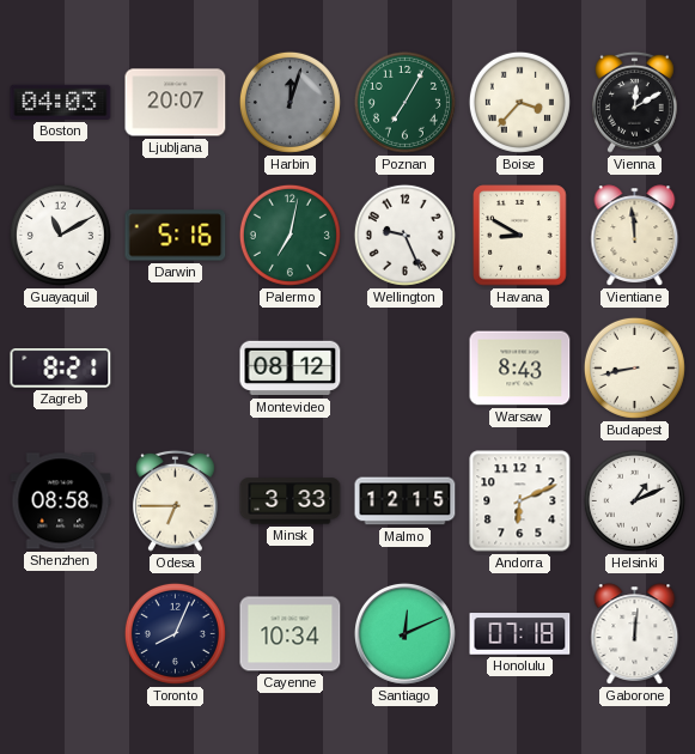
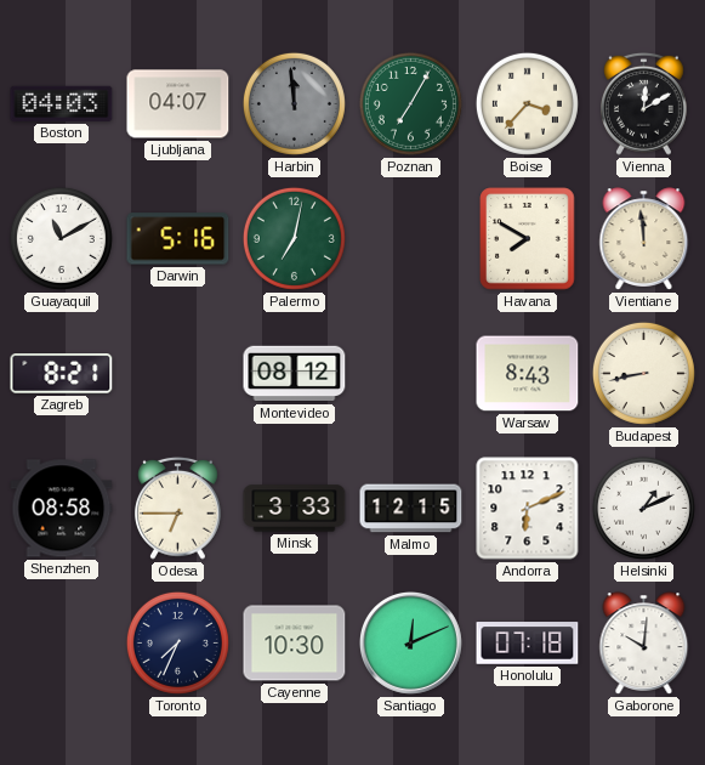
Ljubljana: 20:07 -> 04:07
Harbin: 12:03 -> 11:59
Wellington: 9:26 -> none
Havana: 8:50 -> 7:50
Toronto: 8:04 -> 7:34
Cayenne: 10:34 -> 10:30
Gaborone: 12:01 -> 10:01
